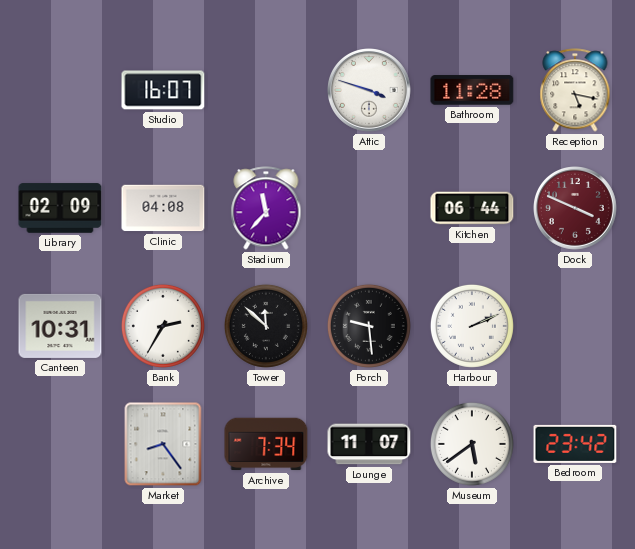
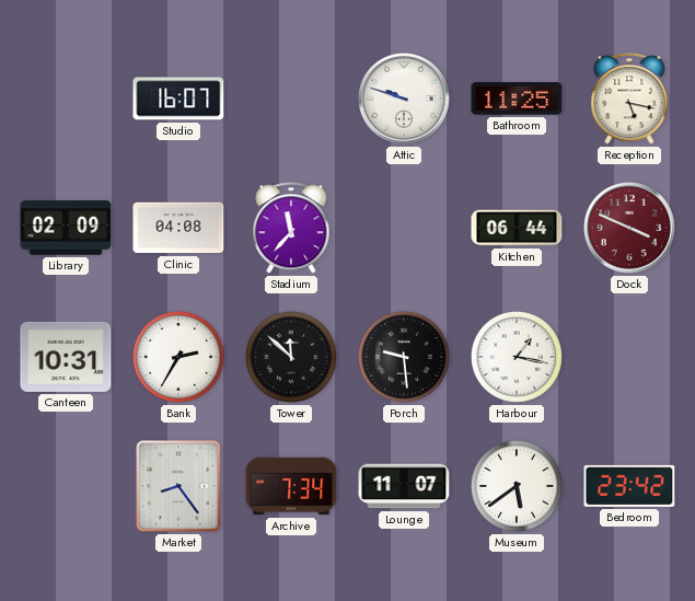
Attic: 3:48 -> 9:48
Bathroom: 11:28 -> 11:25
Harbour: 2:11 -> 1:17
